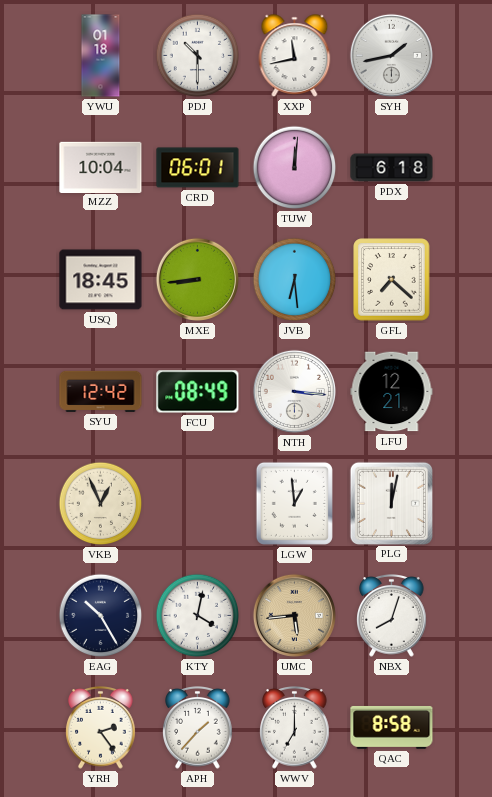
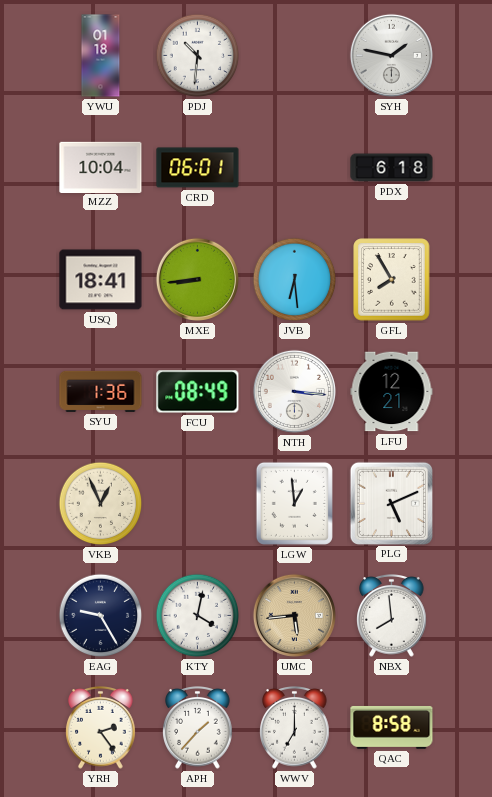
PDJ: 10:30 -> 10:31
XXP: 11:43 -> none
SYH: 1:43 -> 1:47
TUW: 12:01 -> none
USQ: 18:45 -> 18:41
GFL: 7:22 -> 7:55
SYU: 12:42 -> 1:36
PLG: 12:02 -> 5:11
EAG: 10:25 -> 9:25
NBX: 8:03 -> 7:59
